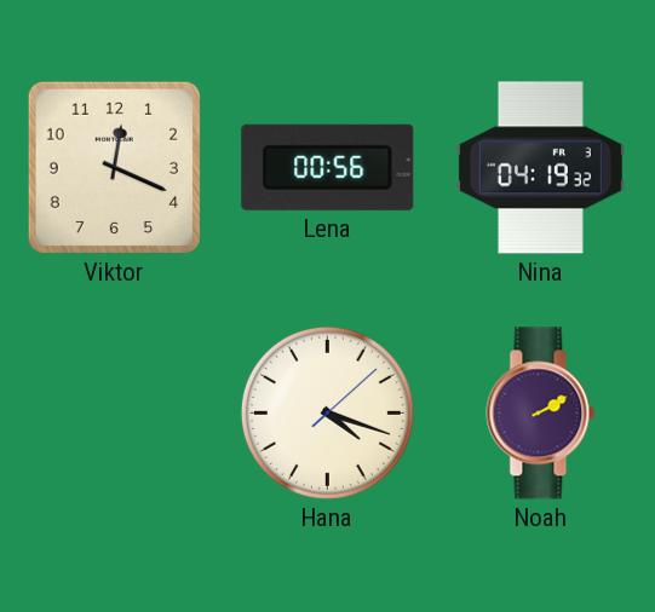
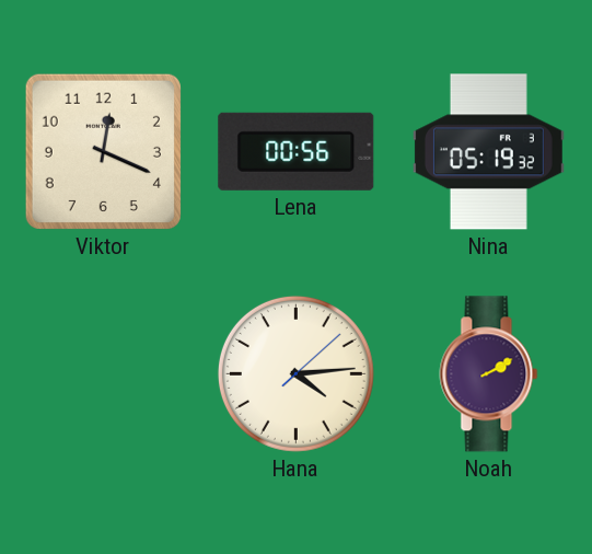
Nina: 04:19 -> 05:19
Hana: 4:18 -> 4:14
